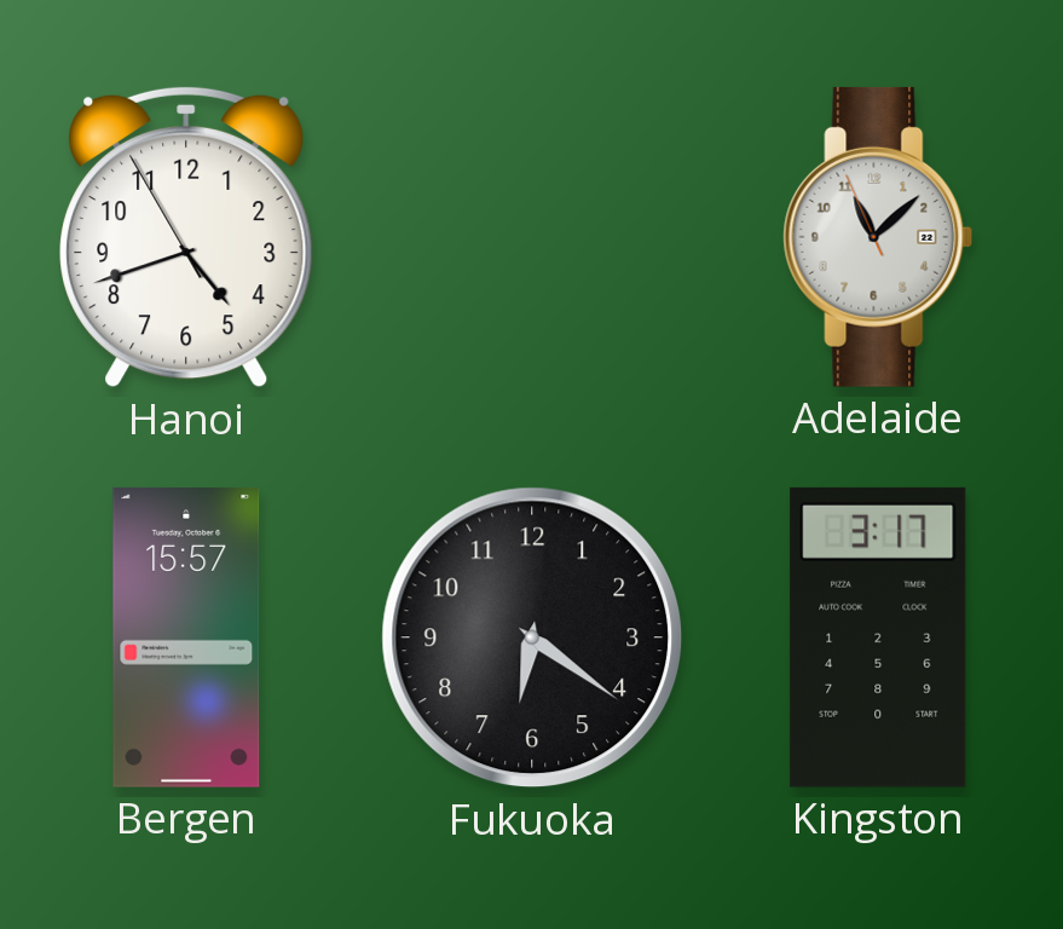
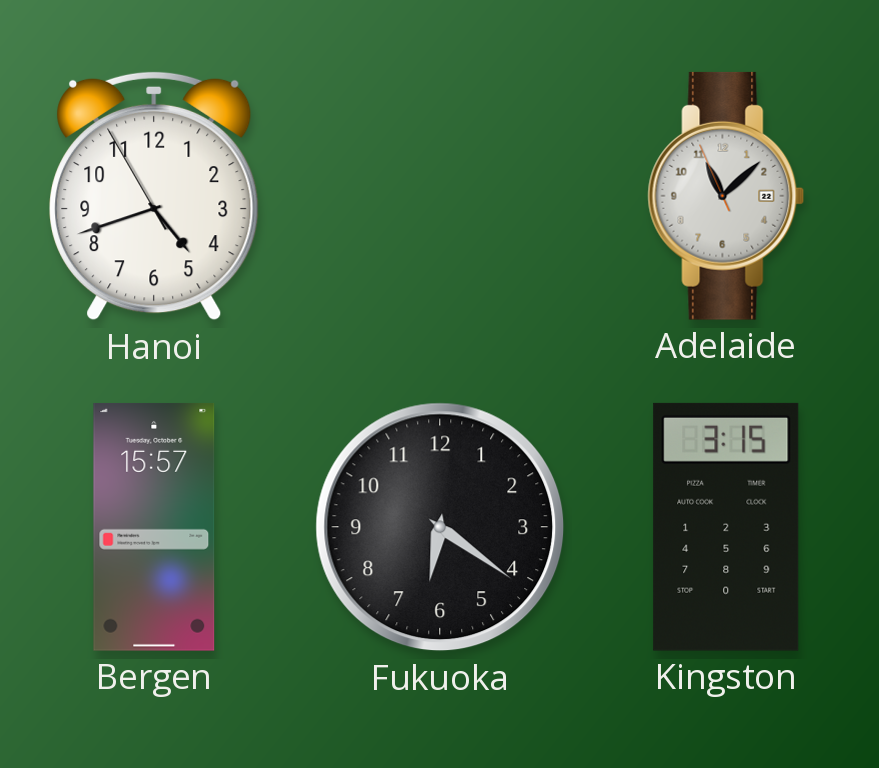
Kingston: 3:17 -> 3:15
